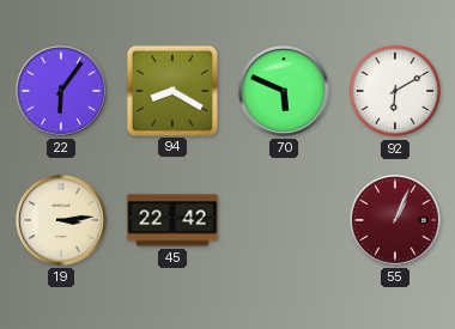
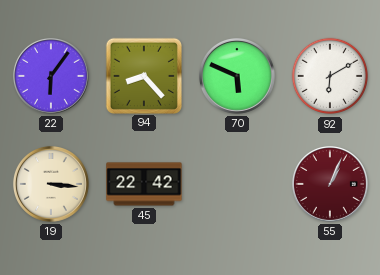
94: 8:20 -> 8:23
19: 3:14 -> 3:16
